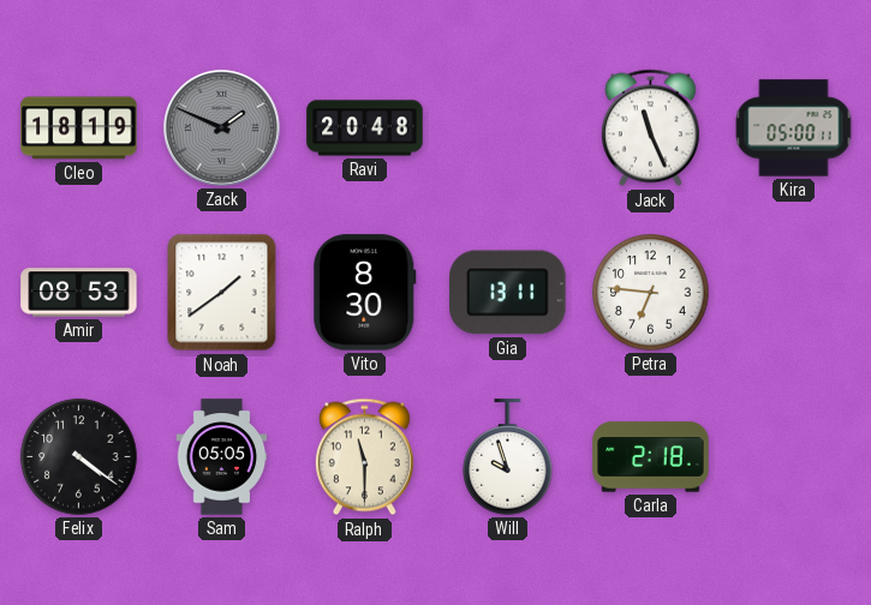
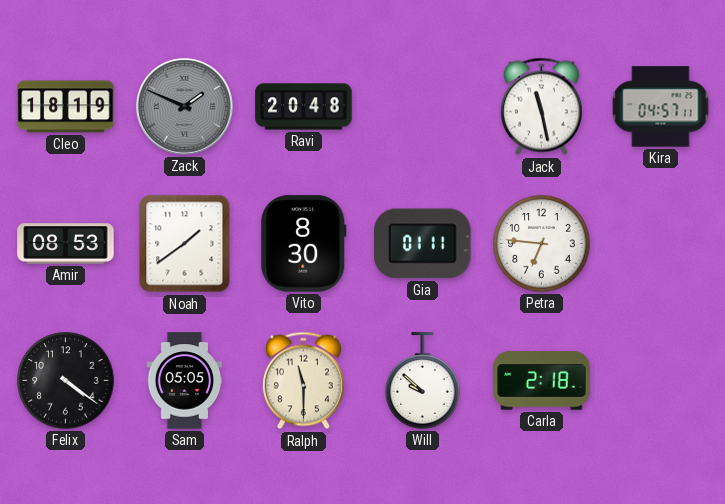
Jack: 11:26 -> 11:28
Kira: 05:00 -> 04:57
Gia: 13:11 -> 01:11
Will: 9:57 -> 9:52
